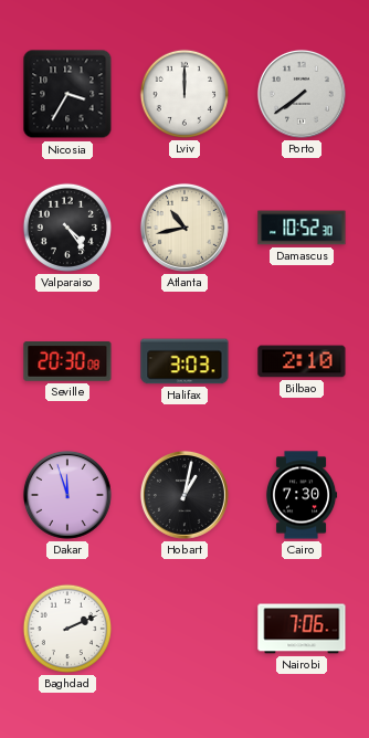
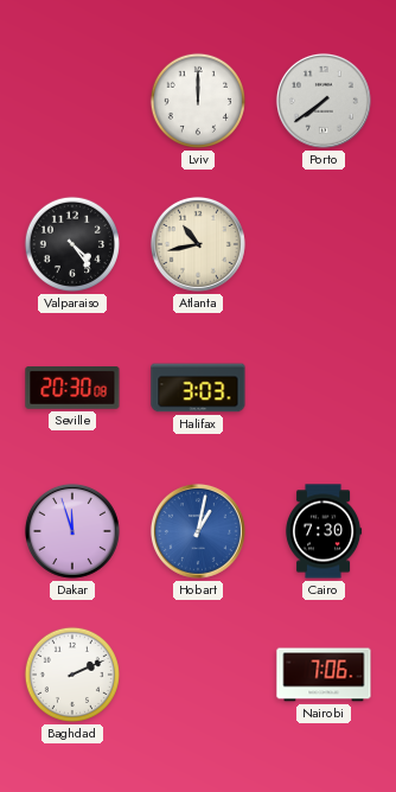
Nicosia: 3:35 -> none
Damascus: 10:52 -> none
Bilbao: 2:10 -> none
Hobart dial: black -> blue
